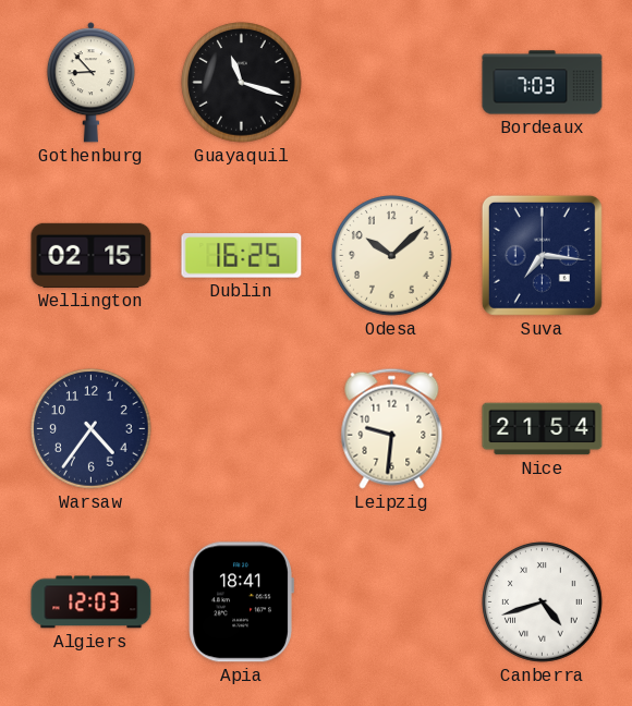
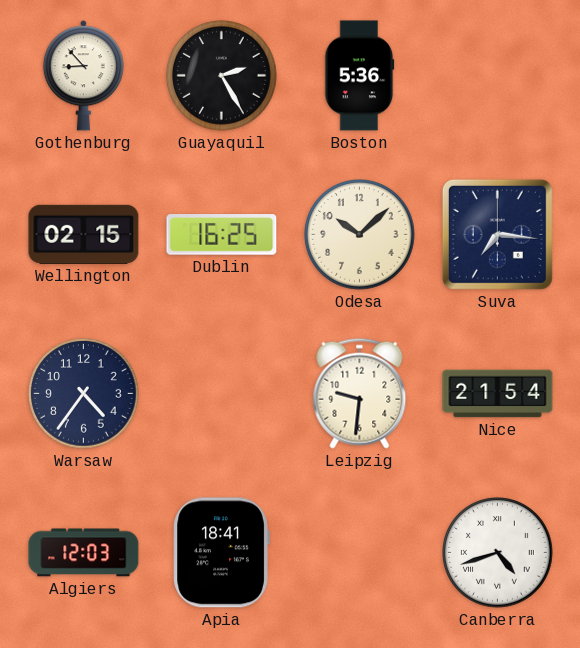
Guayaquil: 11:18 -> 2:25
Boston: none -> 5:36
Bordeaux: 7:03 -> none
